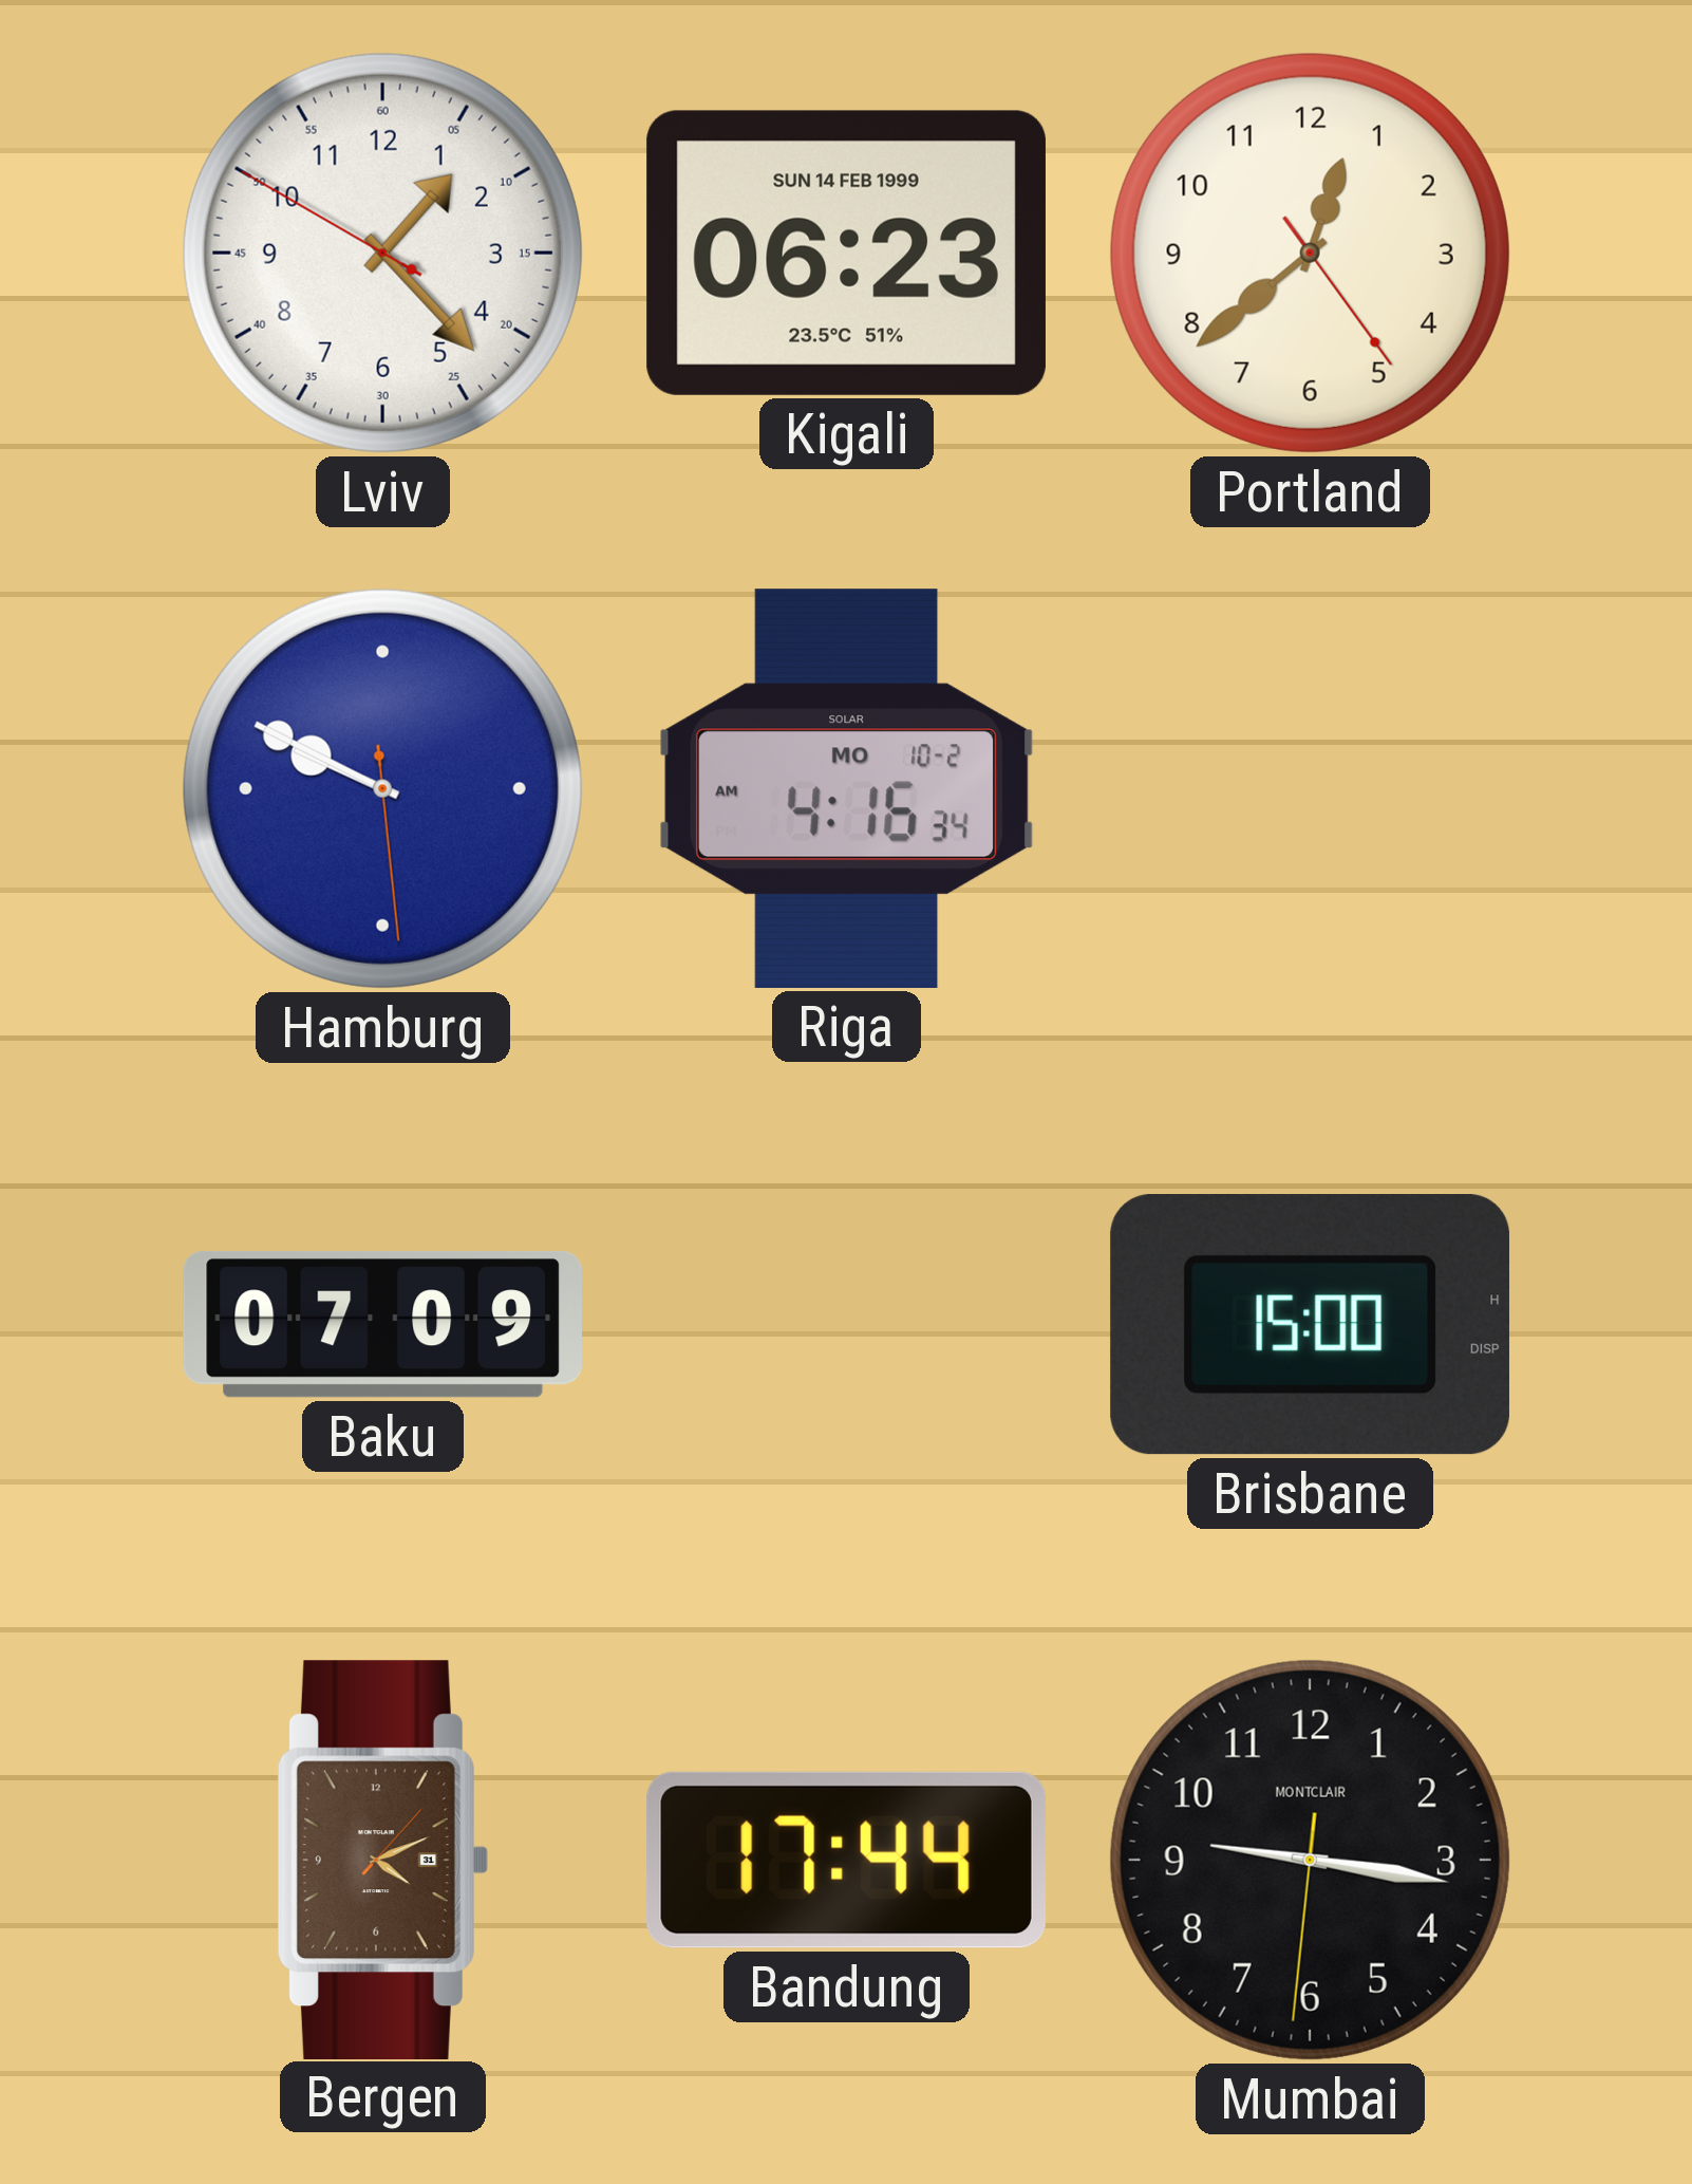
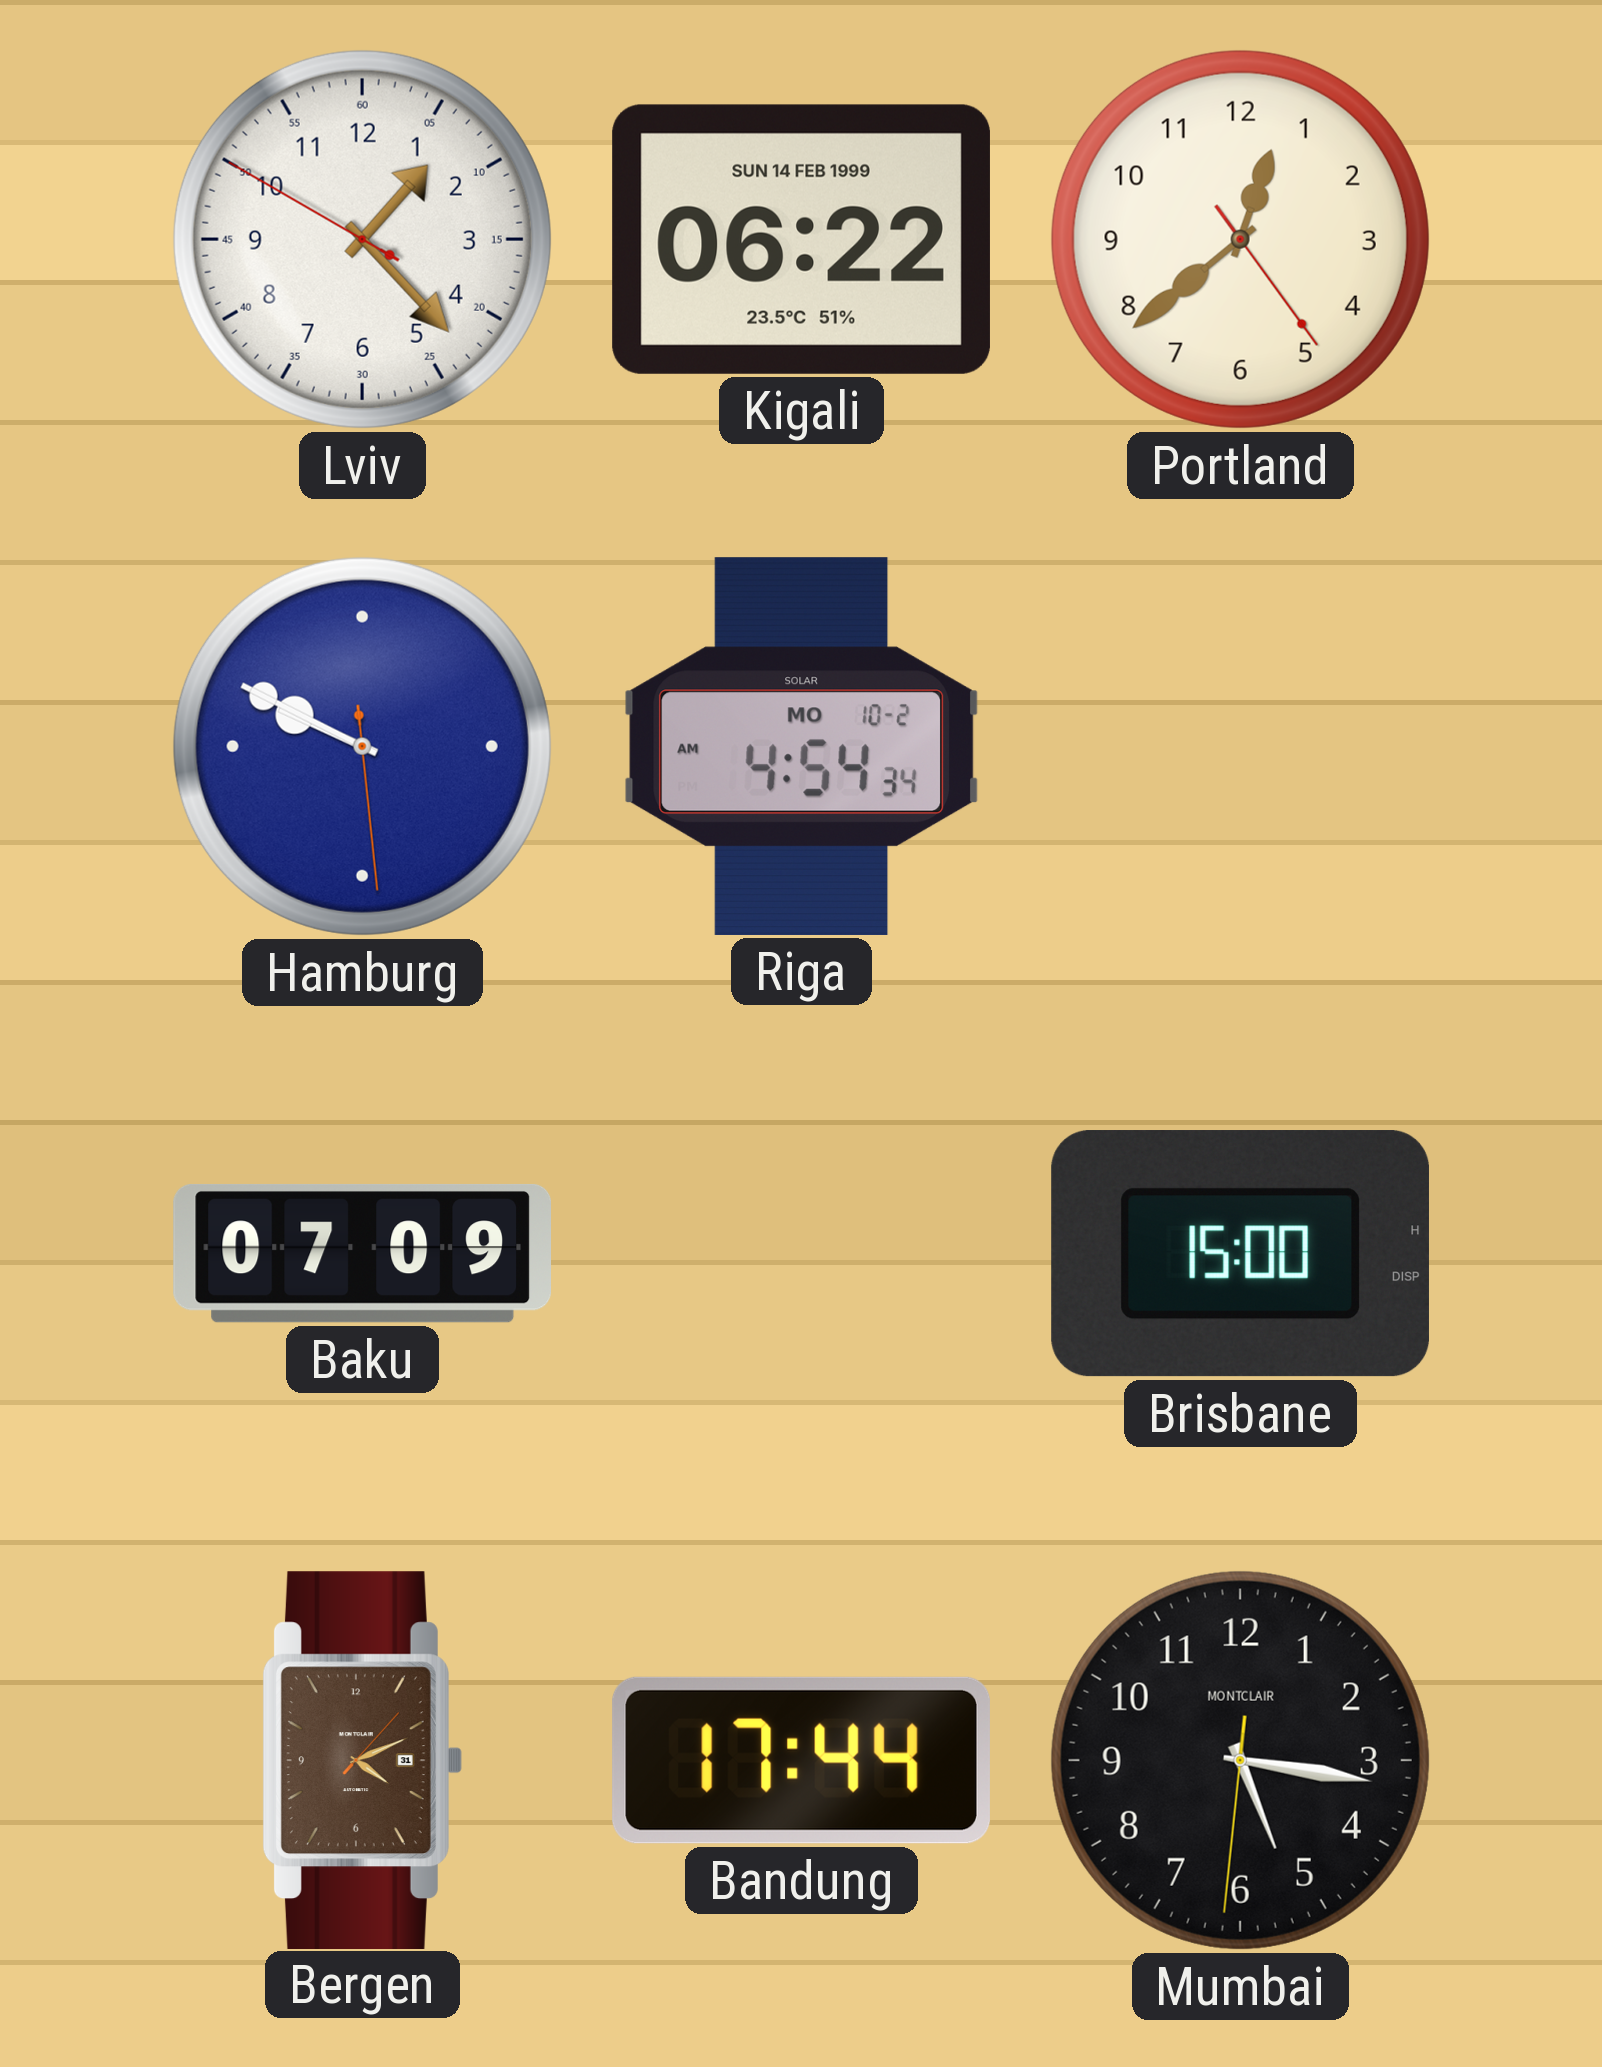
Kigali: 06:23 -> 06:22
Riga: 4:16 -> 4:54
Mumbai: 9:16 -> 5:16
